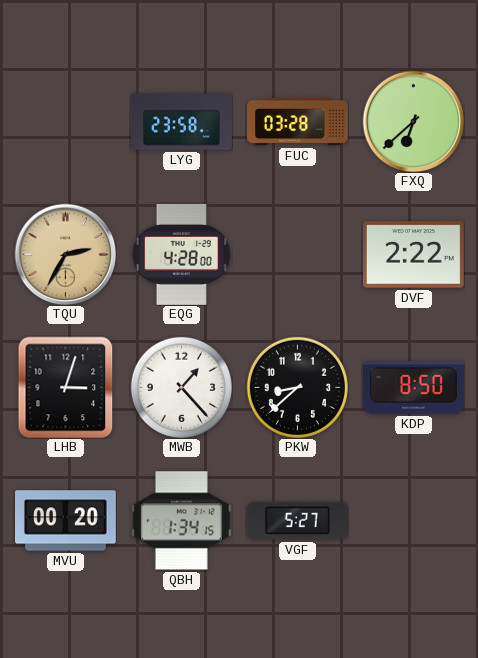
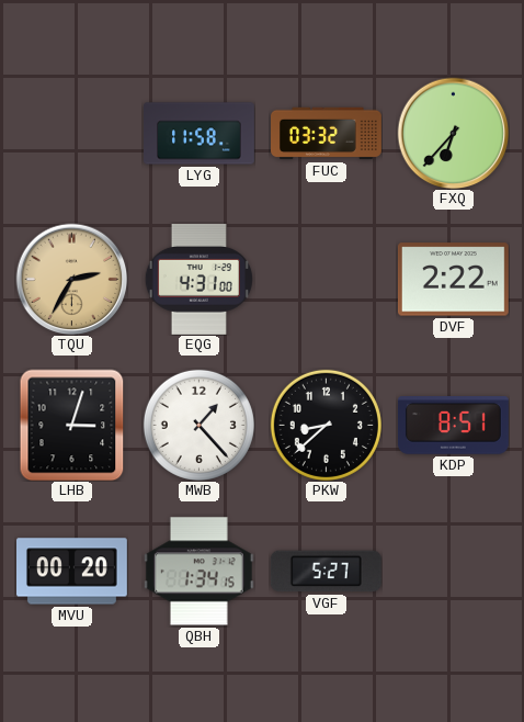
LYG: 23:58 -> 11:58
FUC: 03:28 -> 03:32
FXQ: 6:38 -> 6:37
EQG: 4:28 -> 4:31
KDP: 8:50 -> 8:51
